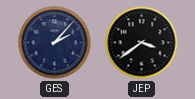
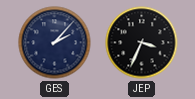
JEP: 3:39 -> 3:34
